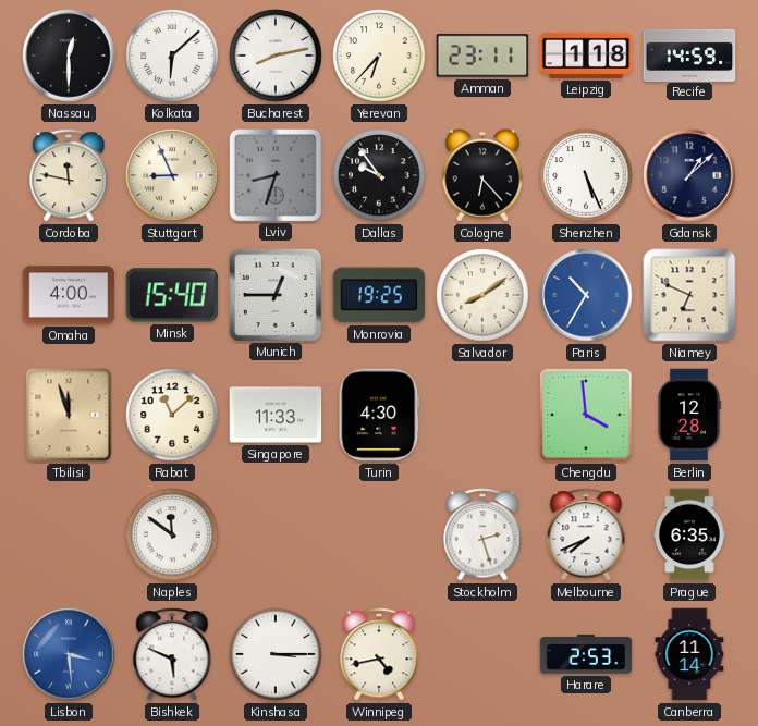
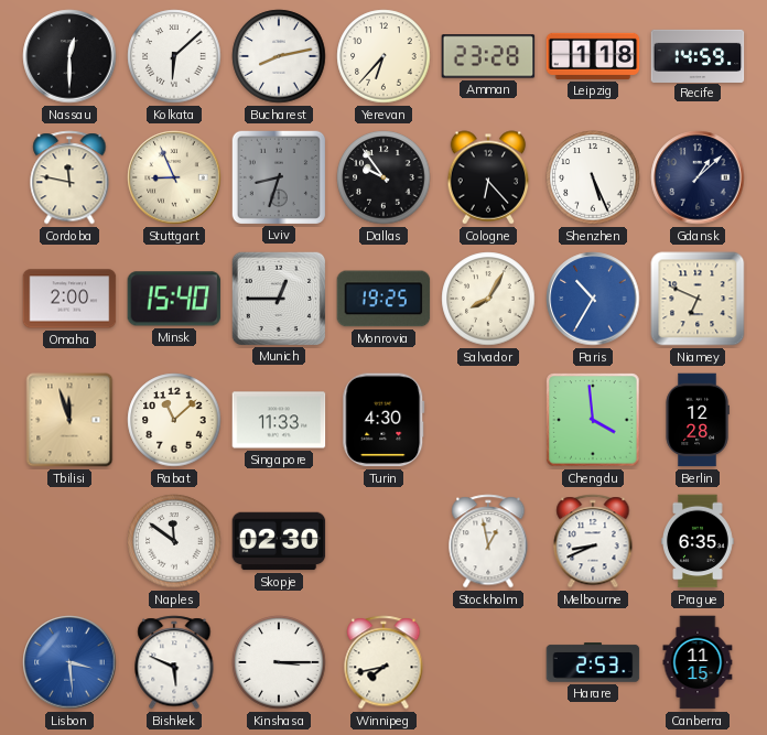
Amman: 23:11 -> 23:28
Omaha: 4:00 -> 2:00
Salvador: 8:09 -> 8:05
Skopje: none -> 02:30
Stockholm: 2:27 -> 12:58
Melbourne: 7:41 -> 8:41
Winnipeg: 4:43 -> 7:43
Canberra: 11:14 -> 11:15
